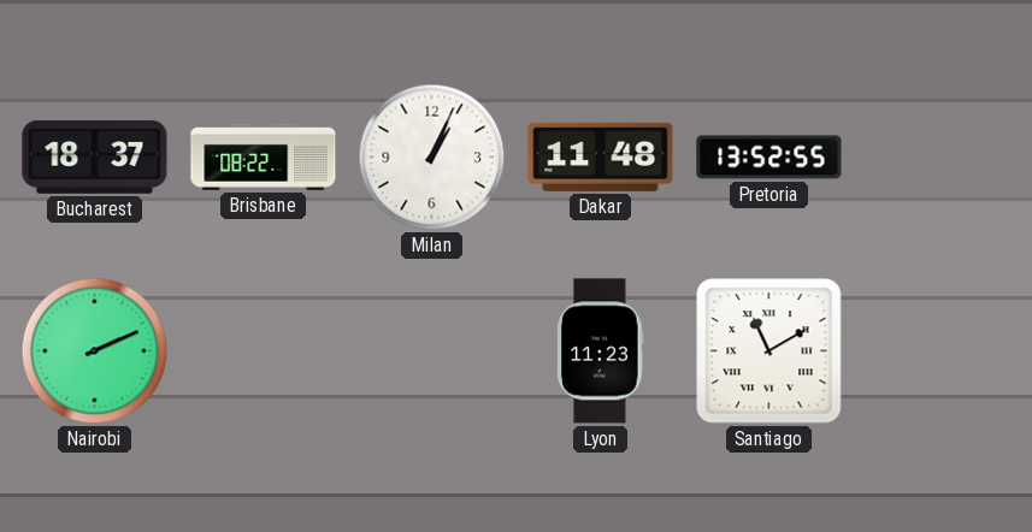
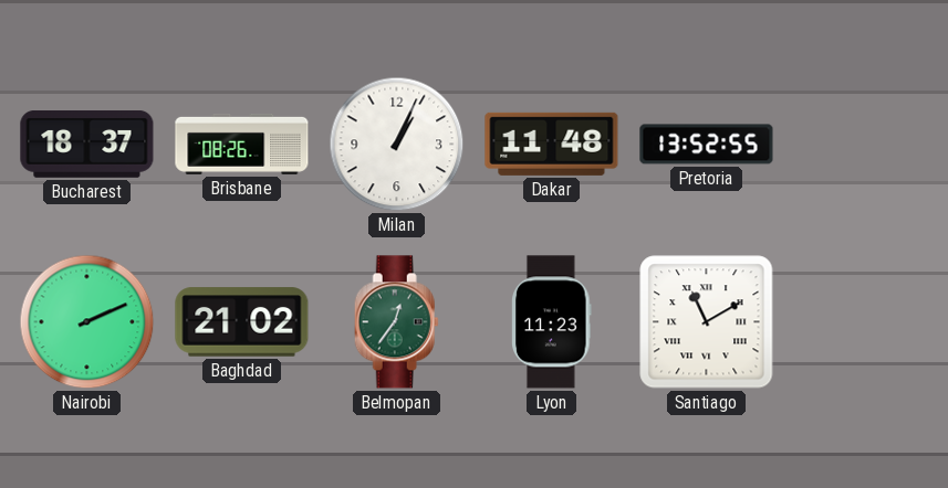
Brisbane: 08:22 -> 08:26
Baghdad: none -> 21:02
Belmopan: none -> 12:36
